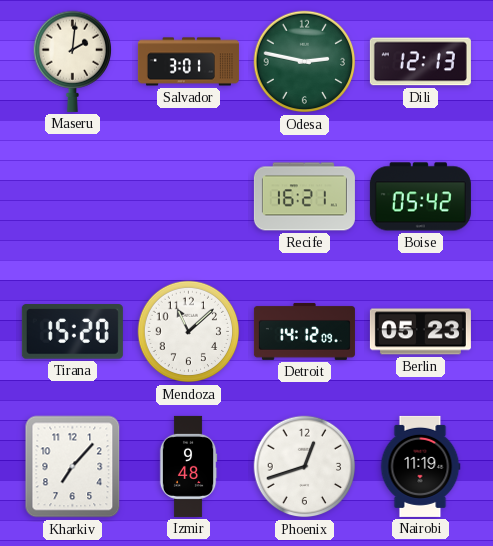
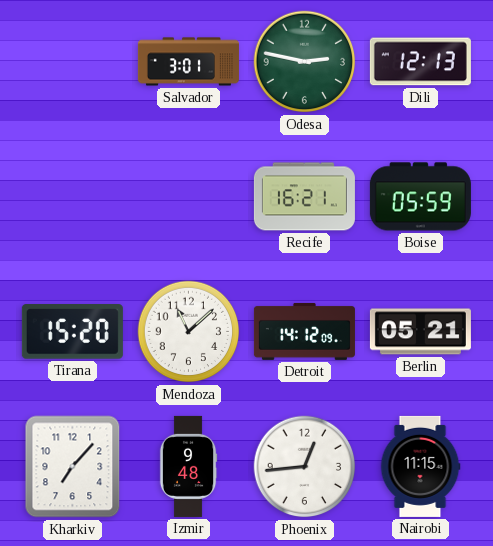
Maseru: 2:01 -> none
Boise: 05:42 -> 05:59
Berlin: 05:23 -> 05:21
Phoenix: 12:42 -> 12:44
Nairobi: 11:19 -> 11:15
